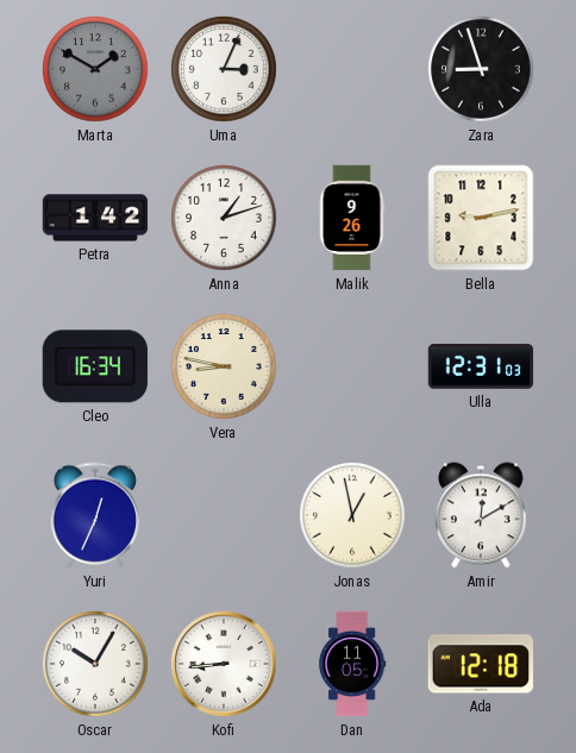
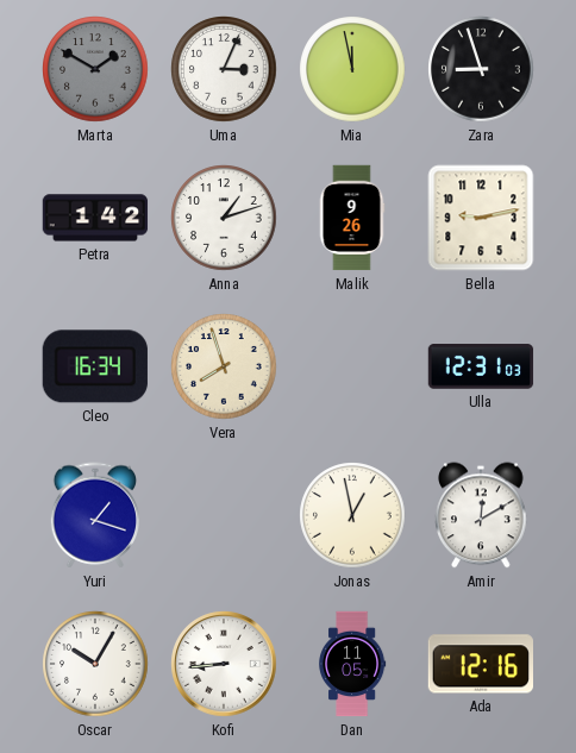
Mia: none -> 11:58
Vera: 8:47 -> 7:57
Yuri: 12:34 -> 1:18
Ada: 12:18 -> 12:16
